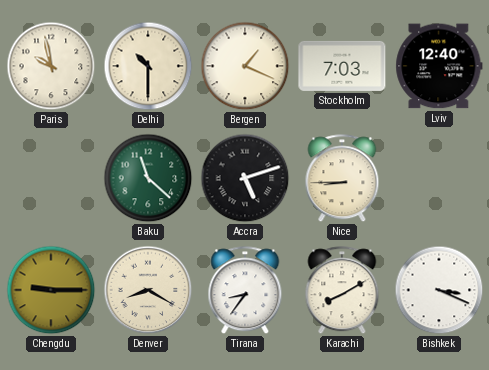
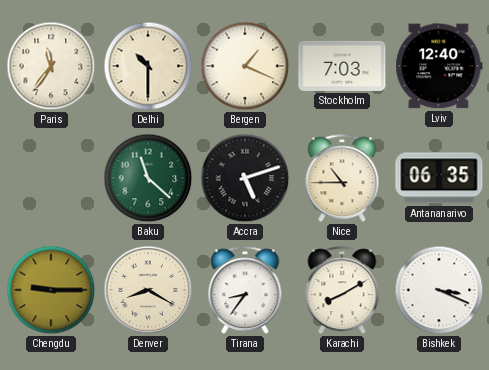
Paris: 9:58 -> 11:36
Nice: 8:45 -> 10:45
Antananarivo: none -> 06:35
